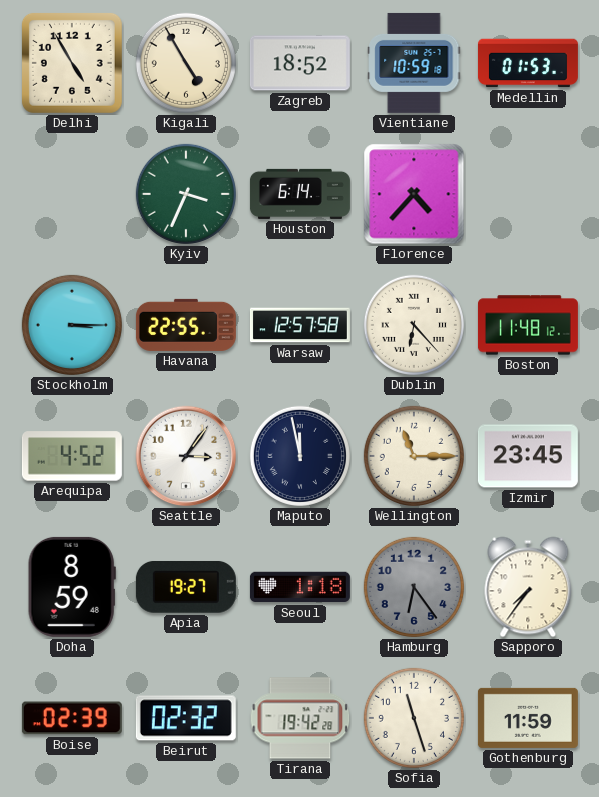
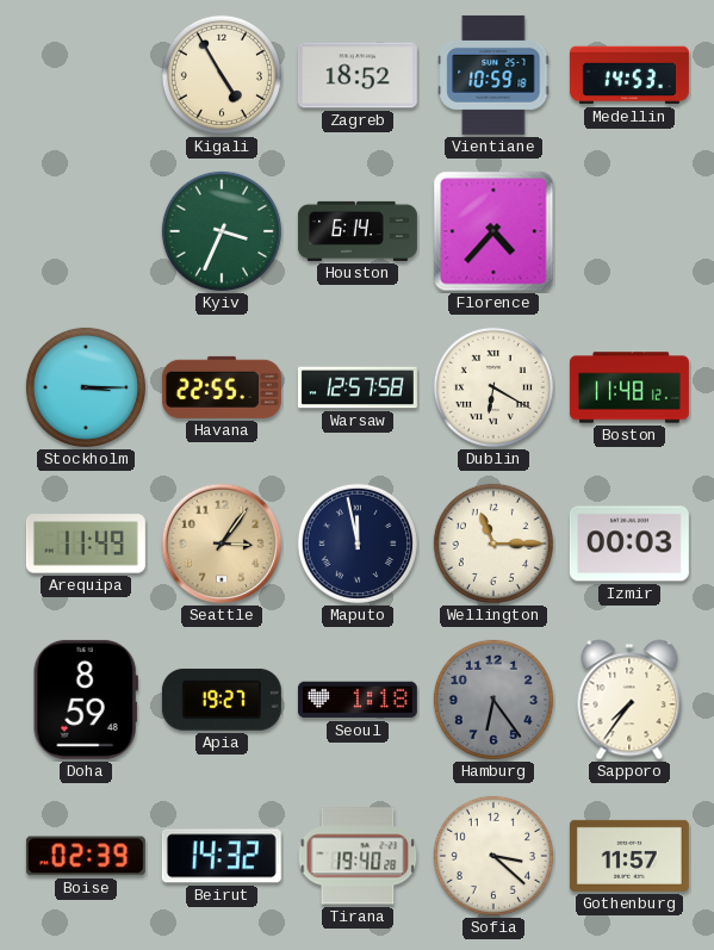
Delhi: 4:55 -> none
Medellin: 01:53 -> 14:53
Dublin: 6:23 -> 6:20
Arequipa: 4:52 -> 11:49
Seattle dial: white -> champagne
Izmir: 23:45 -> 00:03
Beirut: 02:32 -> 14:32
Tirana: 19:42 -> 19:40
Sofia: 11:27 -> 3:22
Gothenburg: 11:59 -> 11:57
